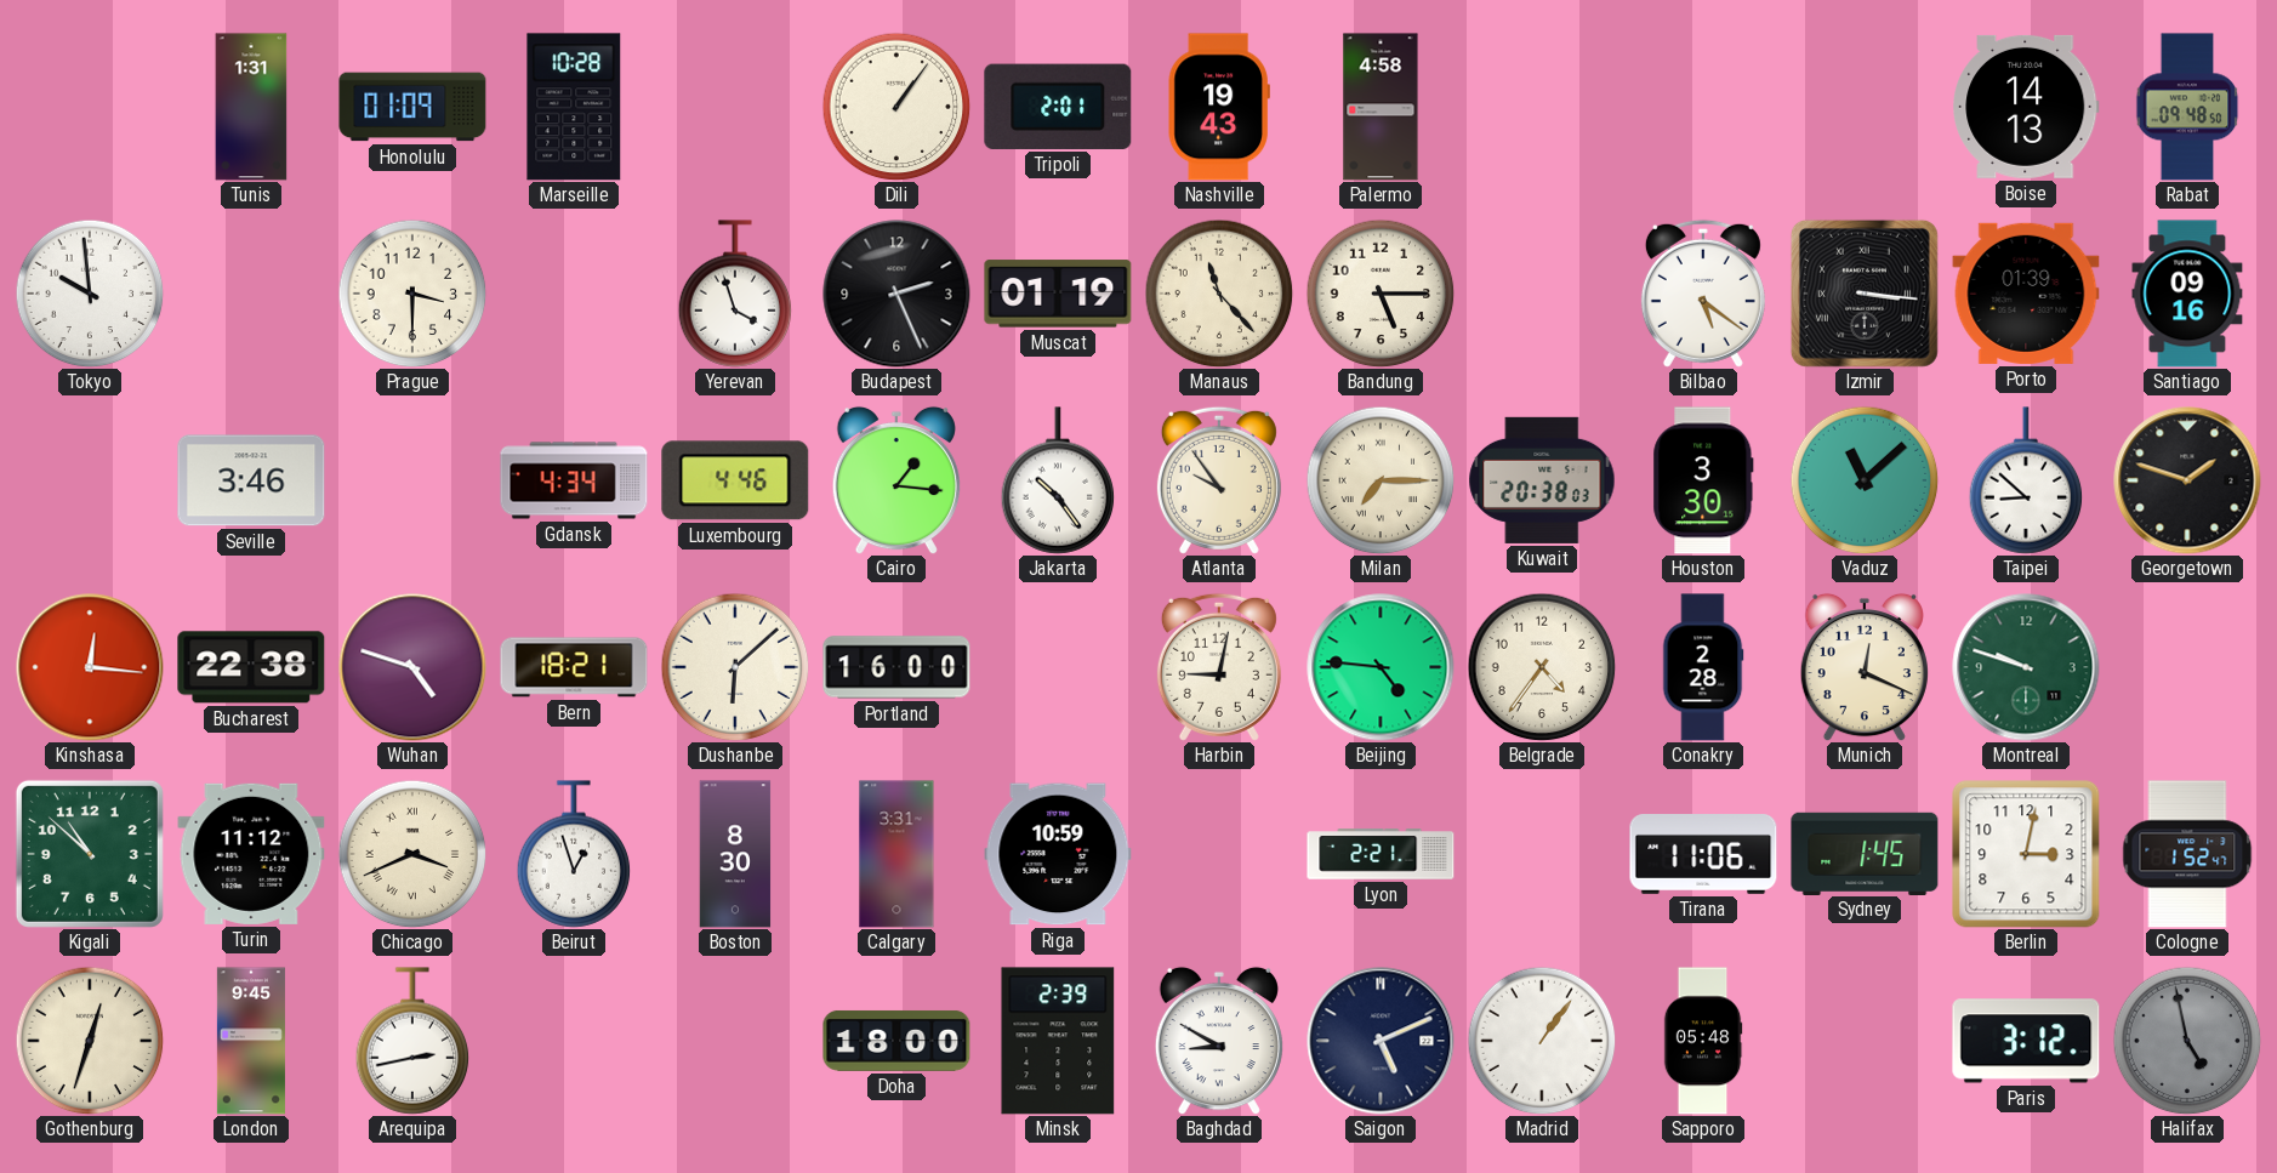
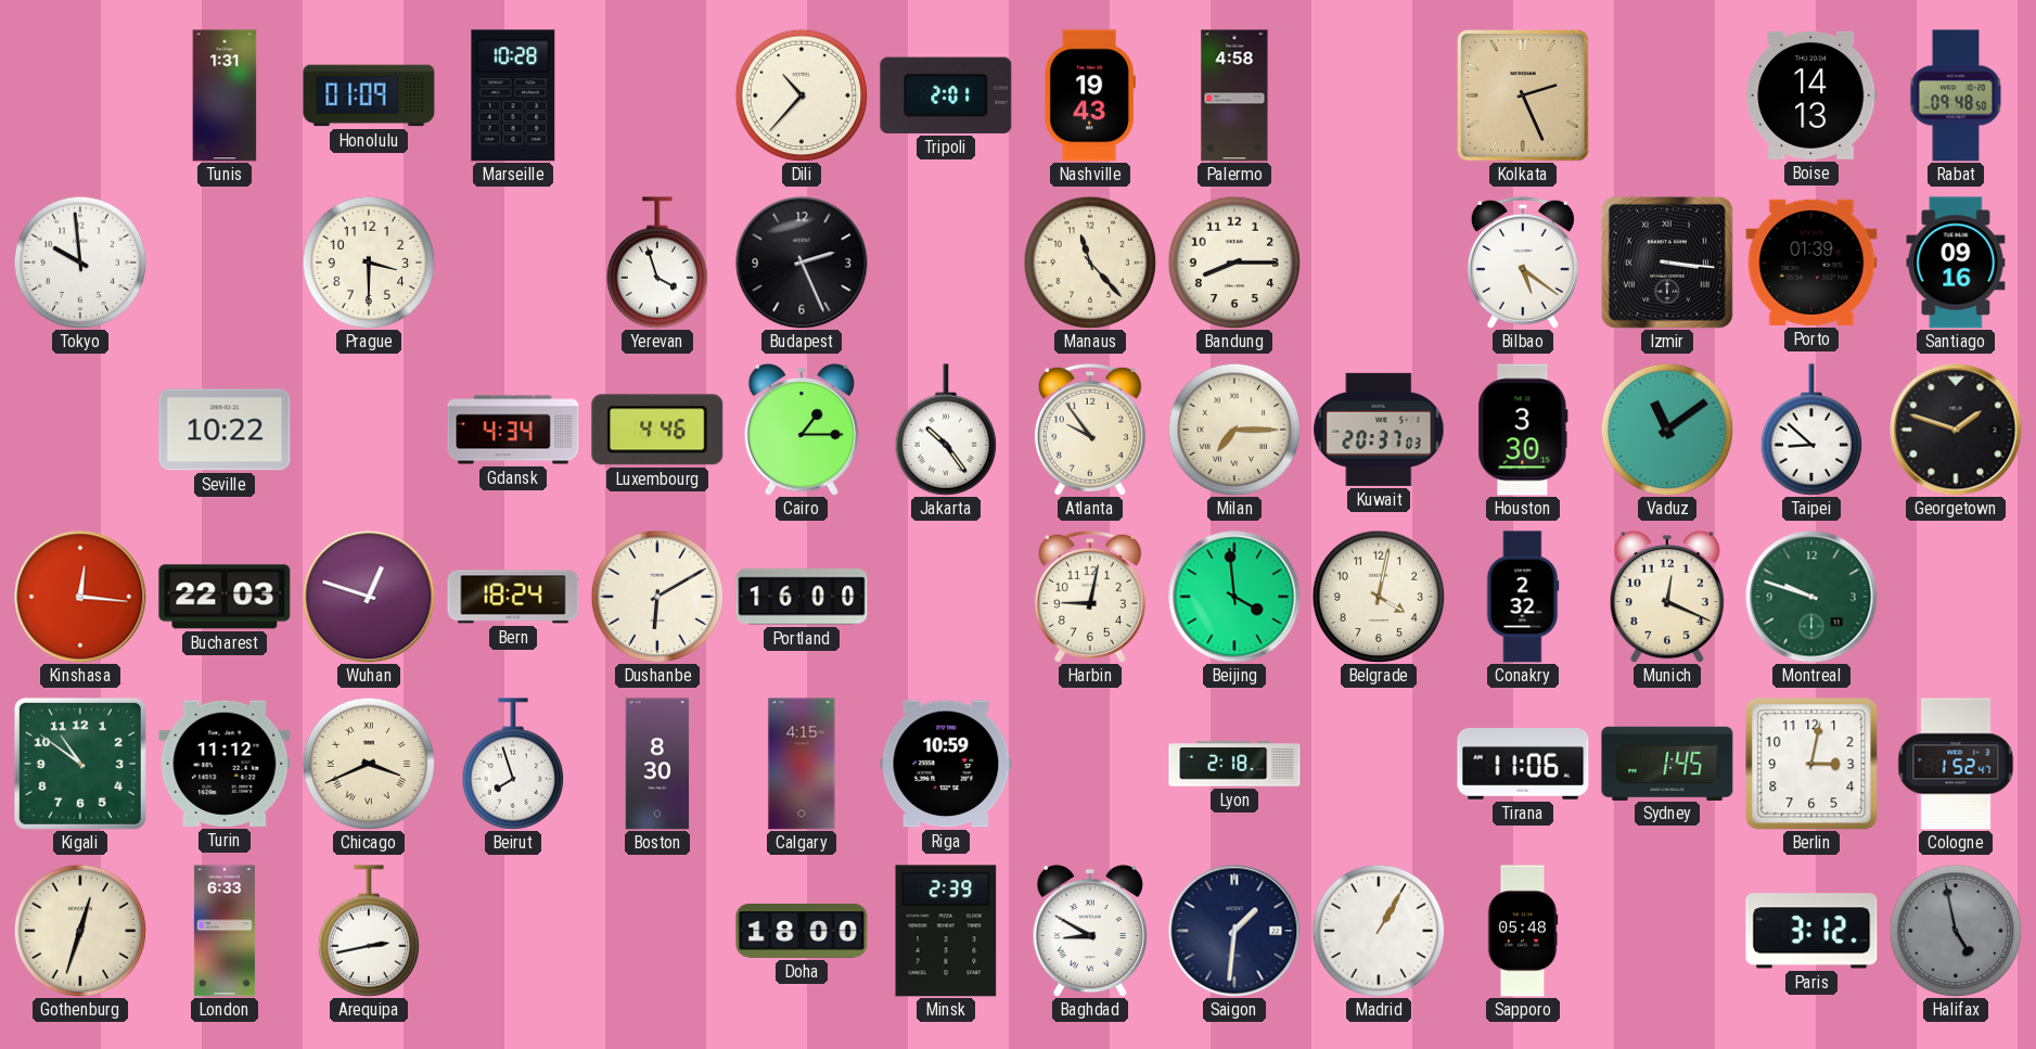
Dili: 1:06 -> 10:37
Kolkata: none -> 2:26
Muscat: 01:19 -> none
Bandung: 5:15 -> 8:15
Seville: 3:46 -> 10:22
Cairo: 1:16 -> 1:15
Kuwait: 20:38 -> 20:37
Vaduz: 11:08 -> 11:09
Bucharest: 22:38 -> 22:03
Wuhan: 4:48 -> 12:48
Bern: 18:21 -> 18:24
Dushanbe: 6:08 -> 6:10
Beijing: 4:46 -> 3:59
Belgrade: 4:36 -> 4:02
Conakry: 2:28 -> 2:32
Kigali: 10:52 -> 10:51
Beirut: 12:57 -> 7:57
Calgary: 3:31 -> 4:15
Lyon: 2:21 -> 2:18
London: 9:45 -> 6:33
Saigon: 5:11 -> 1:31
Madrid: 1:06 -> 1:05
